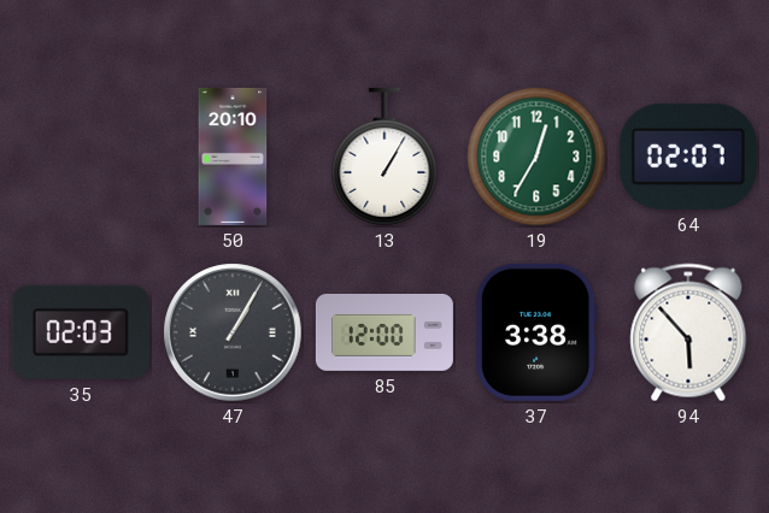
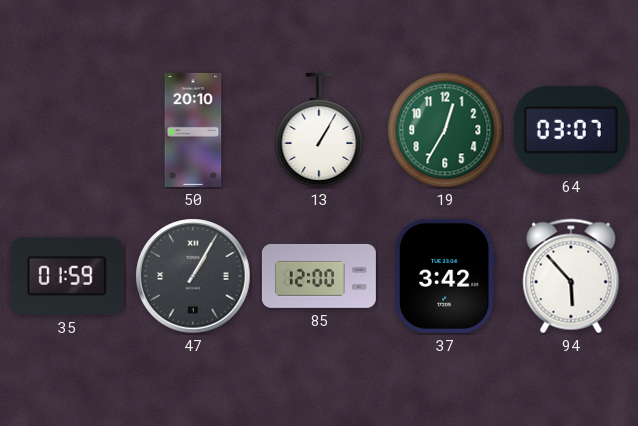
64: 02:07 -> 03:07
35: 02:03 -> 01:59
37: 3:38 -> 3:42
